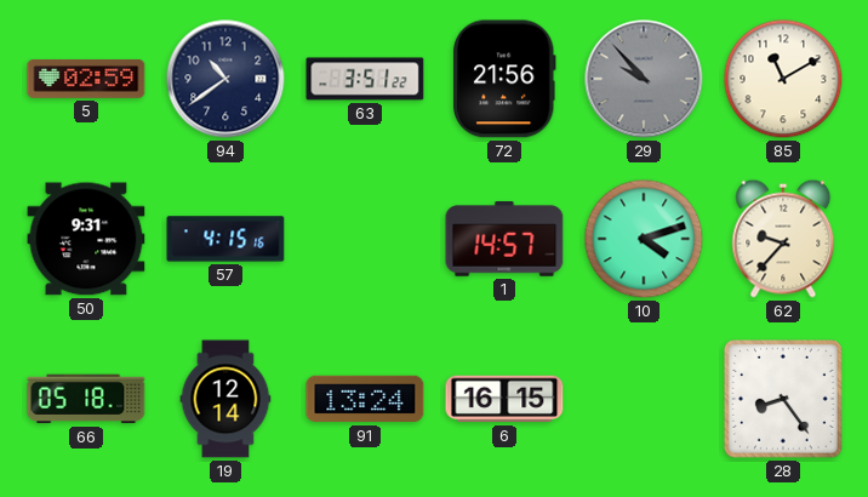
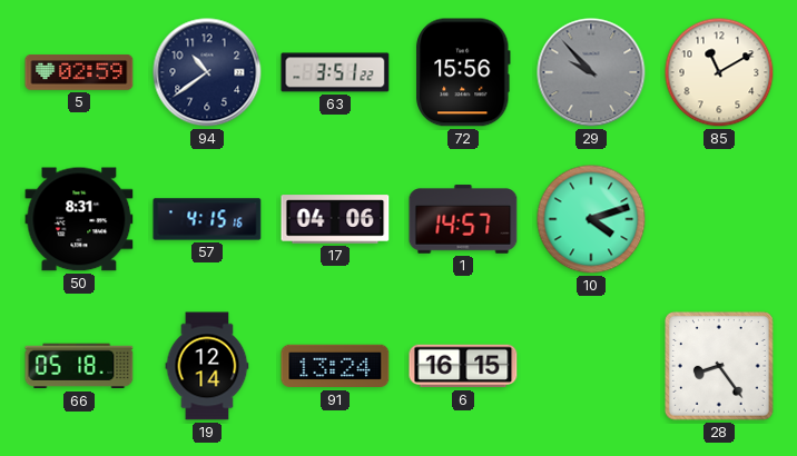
72: 21:56 -> 15:56
50: 9:31 -> 8:31
17: none -> 04:06
62: 9:37 -> none
